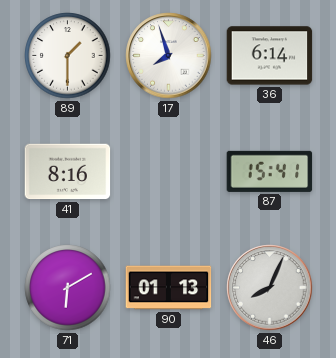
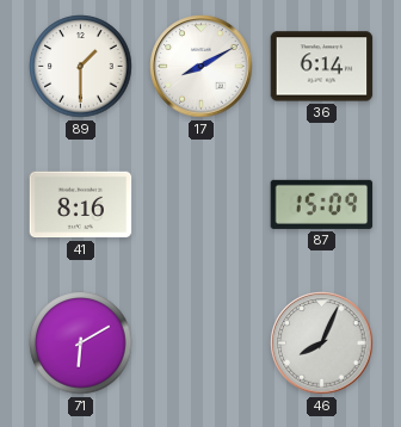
17: 7:57 -> 8:10
87: 15:41 -> 15:09
90: 01:13 -> none
